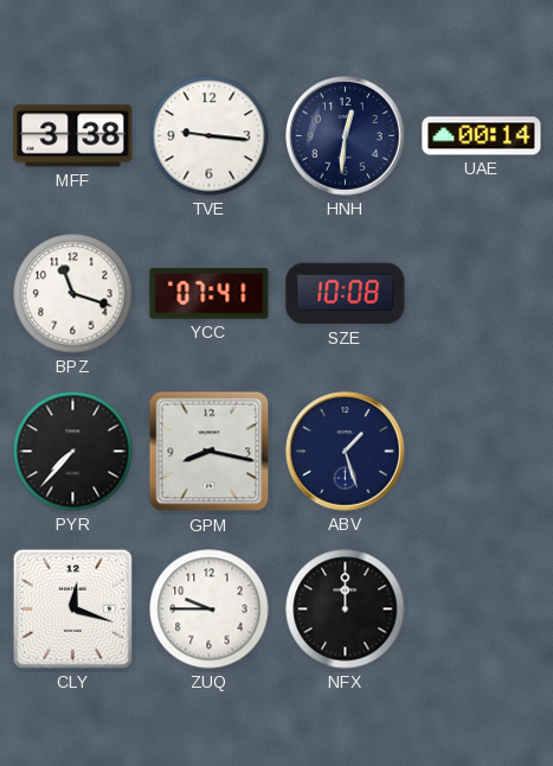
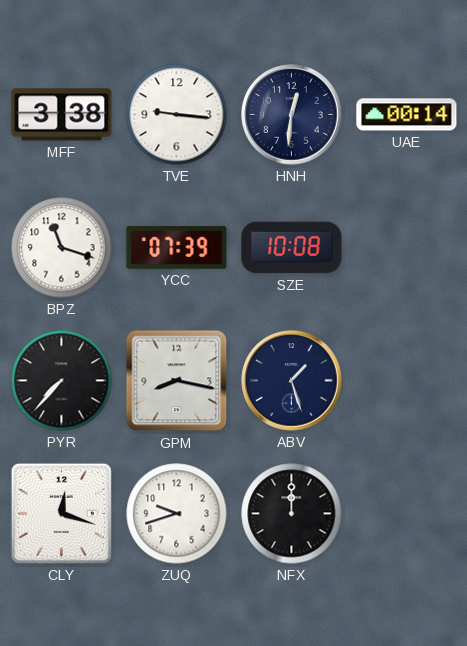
YCC: 07:41 -> 07:39
ZUQ: 9:45 -> 9:42
